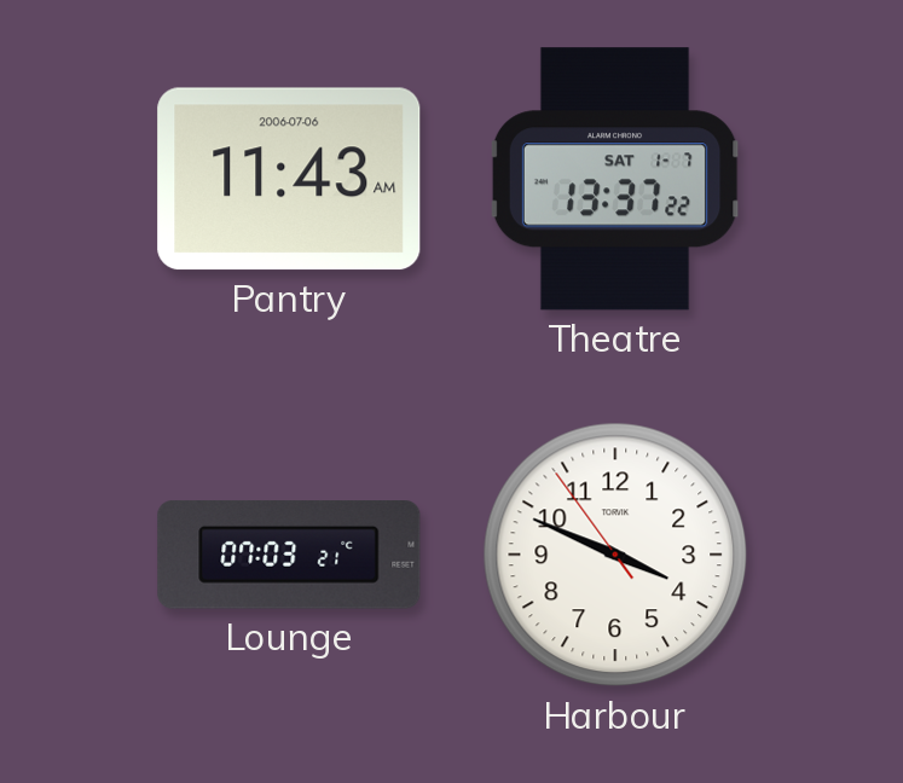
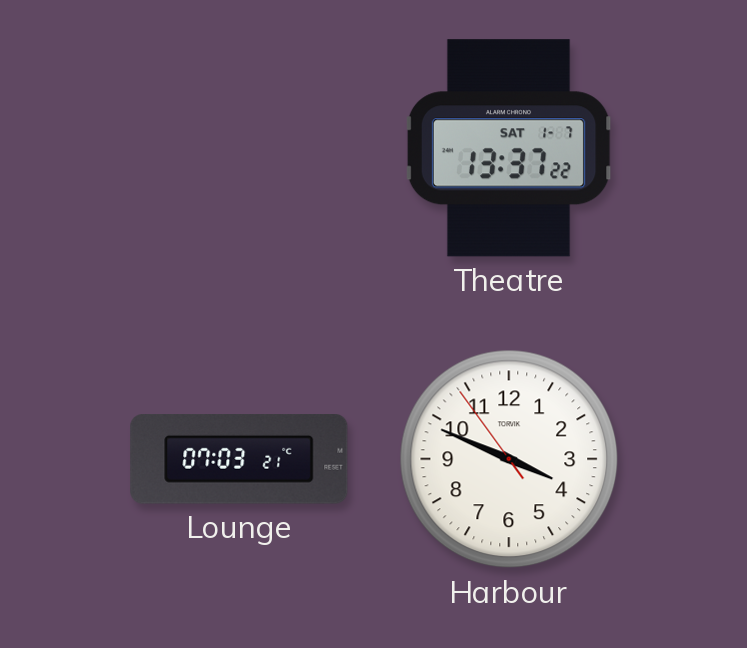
Pantry: 11:43 -> none
